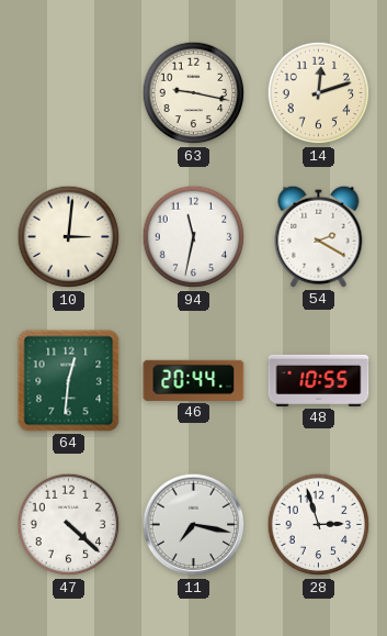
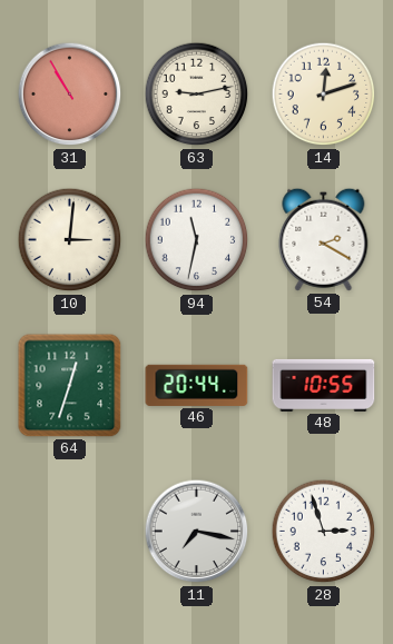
31: none -> 10:55
63: 9:17 -> 9:13
64: 12:31 -> 12:33
47: 4:22 -> none
